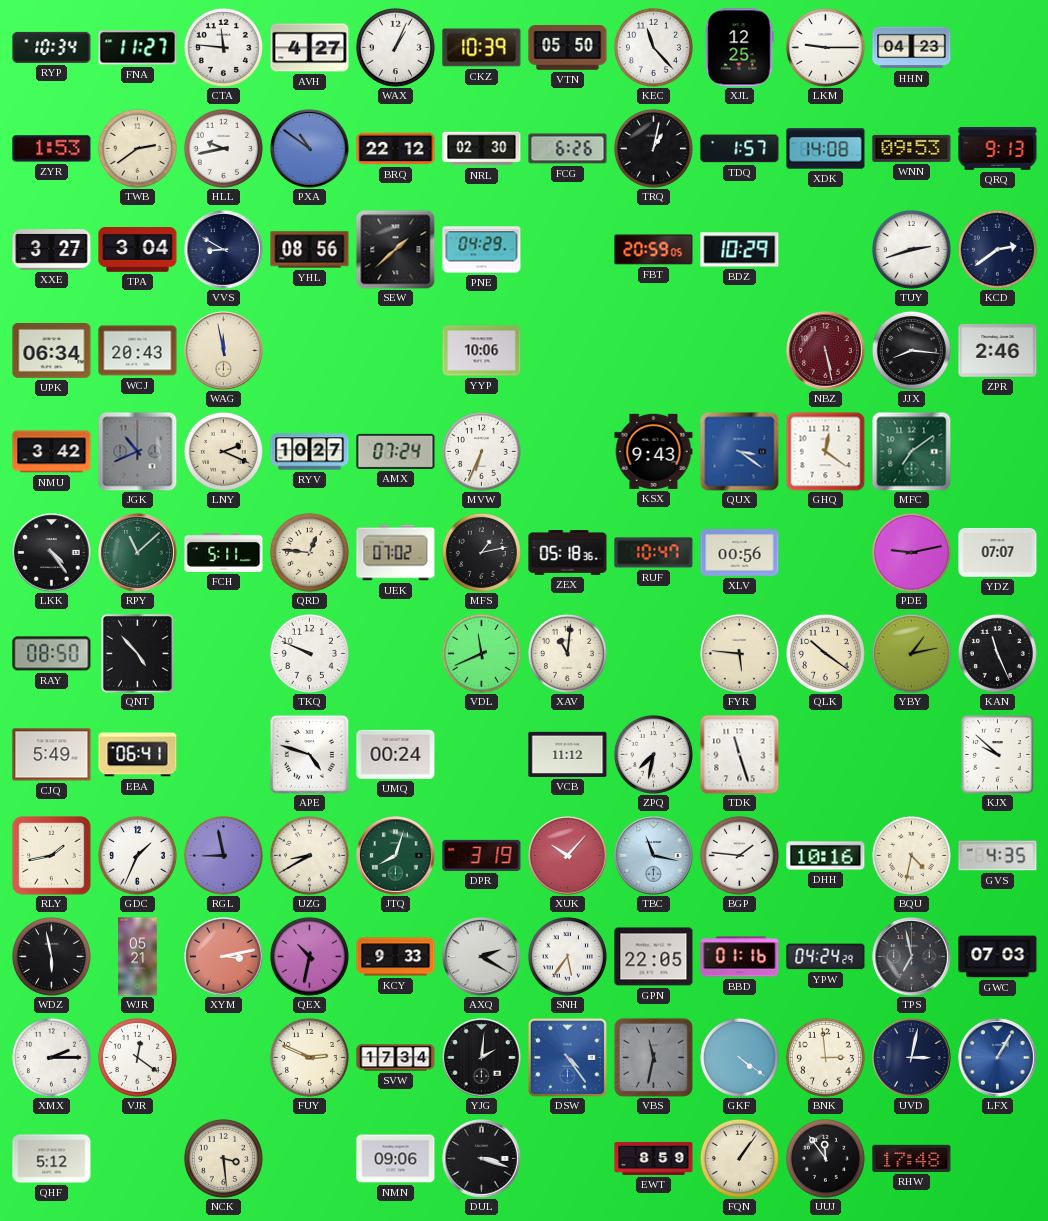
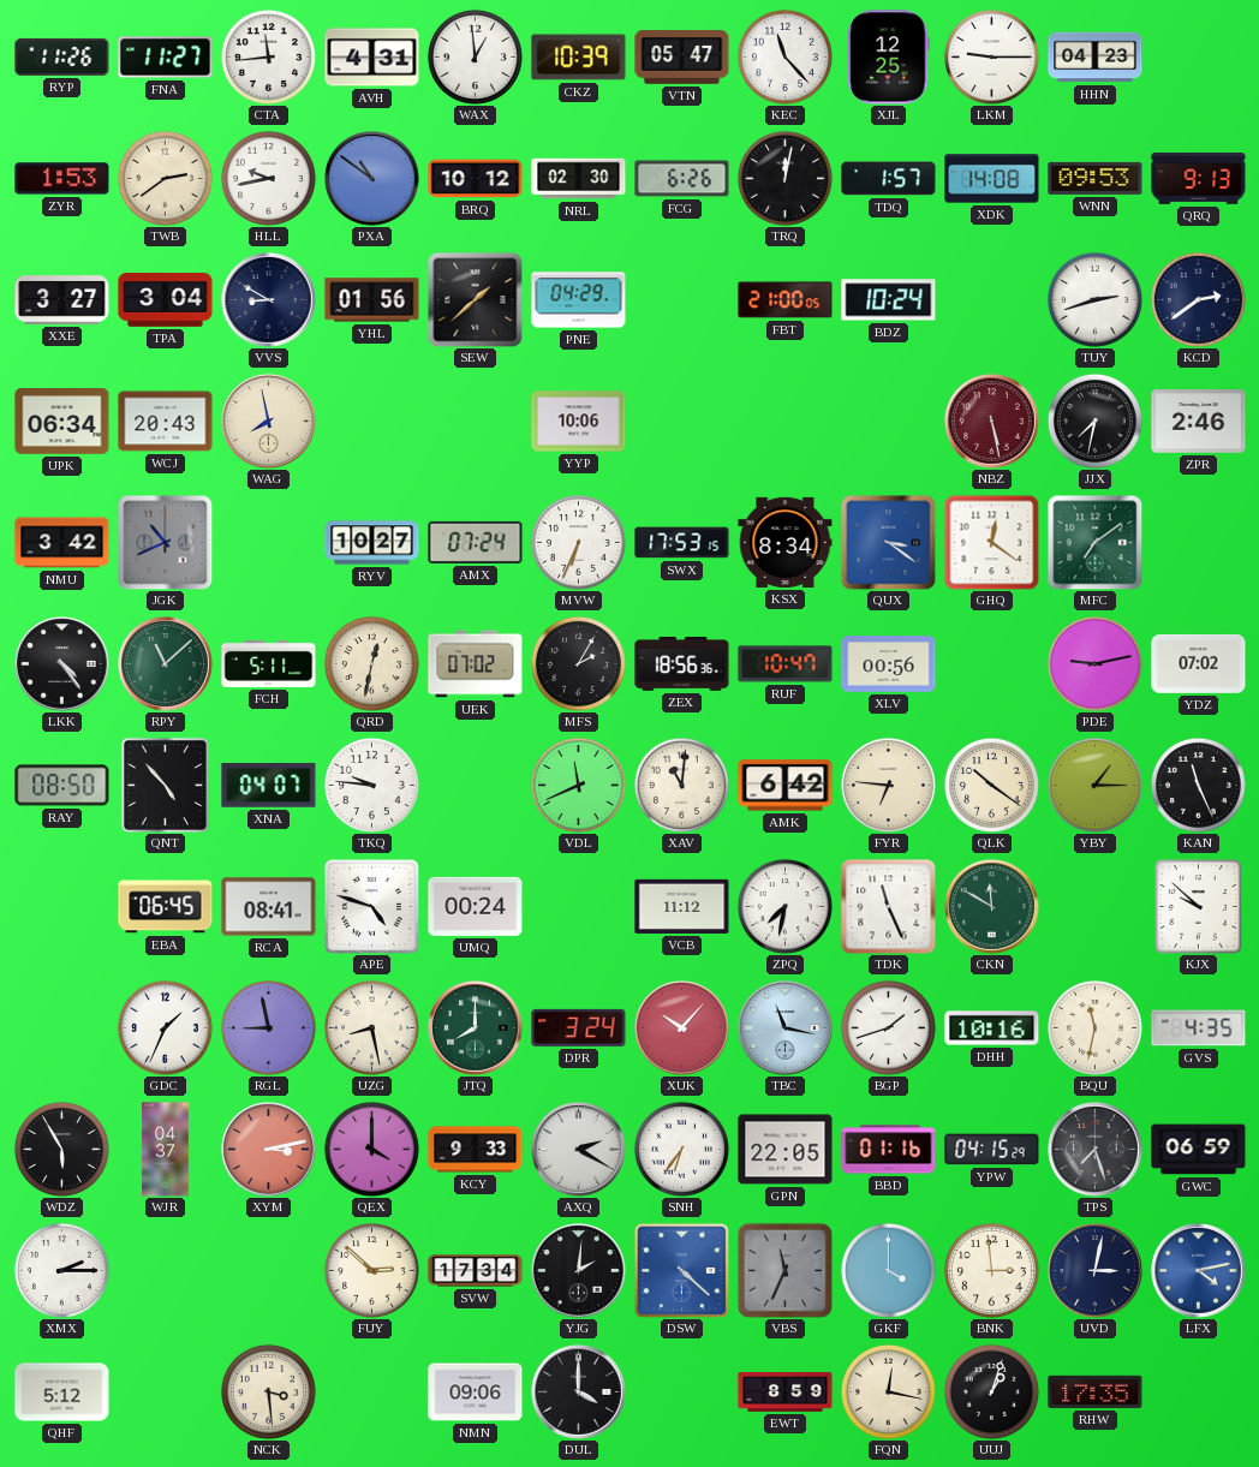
RYP: 10:34 -> 11:26
CTA: 11:46 -> 11:44
AVH: 4:27 -> 4:31
WAX: 1:04 -> 12:59
VTN: 05:50 -> 05:47
BRQ: 22:12 -> 10:12
TRQ: 1:02 -> 12:02
YHL: 08:56 -> 01:56
FBT: 20:59 -> 21:00
BDZ: 10:29 -> 10:24
WAG: 11:58 -> 7:58
JJX: 8:16 -> 7:32
LNY: 2:19 -> none
SWX: none -> 17:53
KSX: 9:43 -> 8:34
QRD: 12:46 -> 12:32
MFS: 1:13 -> 2:05
ZEX: 05:18 -> 18:56
YDZ: 07:07 -> 07:02
XNA: none -> 04:07
TKQ: 9:49 -> 9:46
AMK: none -> 6:42
FYR: 5:46 -> 6:46
YBY: 1:13 -> 1:15
CJQ: 5:49 -> none
EBA: 06:41 -> 06:45
RCA: none -> 08:41
TDK: 11:27 -> 11:26
CKN: none -> 11:50
RLY: 1:43 -> none
UZG: 8:40 -> 8:28
JTQ: 8:03 -> 8:00
DPR: 3:19 -> 3:24
BGP: 1:46 -> 1:42
BQU: 4:32 -> 11:32
WDZ: 5:58 -> 5:55
WJR: 05:21 -> 04:37
QEX: 10:32 -> 4:00
SNH: 5:36 -> 6:36
YPW: 04:24 -> 04:15
TPS: 6:58 -> 7:27
GWC: 07:03 -> 06:59
VJR: 12:21 -> none
FUY: 2:49 -> 2:52
DSW: 4:24 -> 4:22
VBS: 11:32 -> 11:34
GKF: 4:21 -> 4:00
LFX: 1:05 -> 4:13
DUL: 3:18 -> 4:00
FQN: 1:06 -> 12:17
UUJ: 11:54 -> 1:03
RHW: 17:48 -> 17:35
